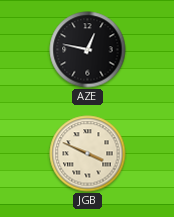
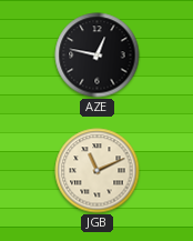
JGB: 3:49 -> 11:11
